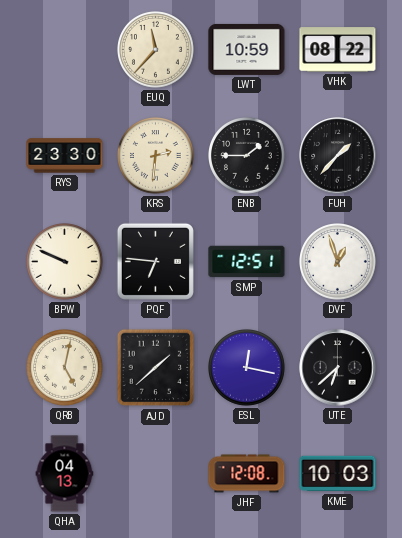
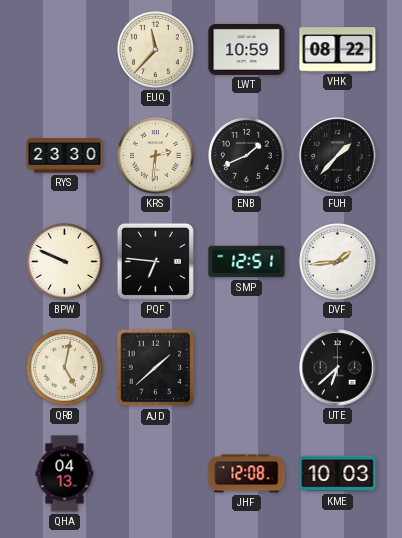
ENB: 1:45 -> 1:41
DVF: 12:57 -> 1:44
ESL: 12:17 -> none
